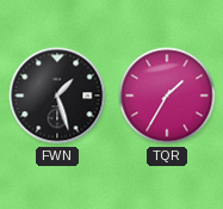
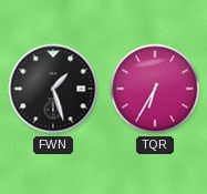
TQR: 1:35 -> 6:35
